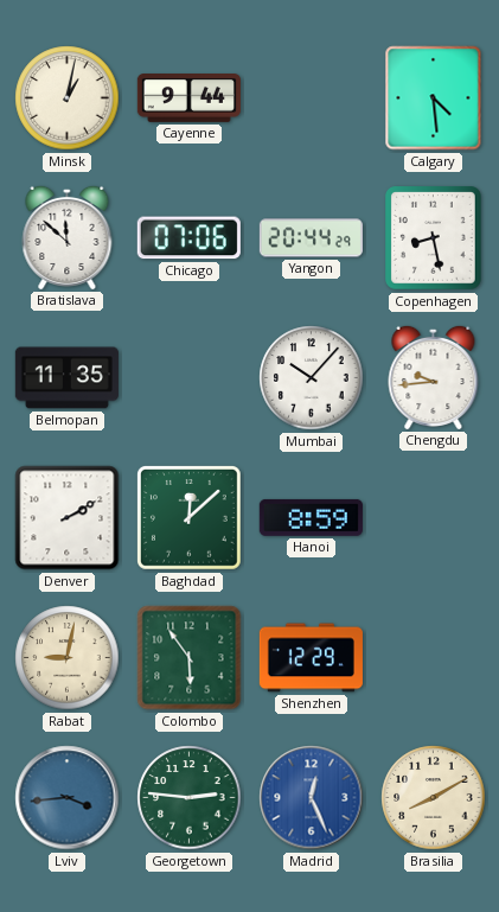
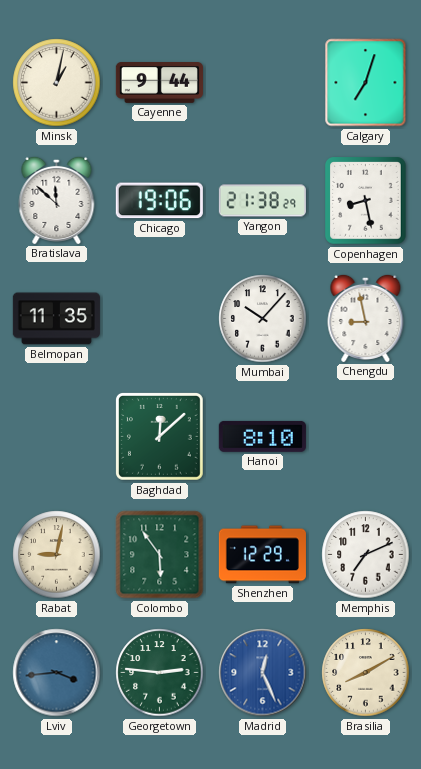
Calgary: 4:29 -> 7:03
Chicago: 07:06 -> 19:06
Yangon: 20:44 -> 21:38
Chengdu: 9:44 -> 8:58
Denver: 2:10 -> none
Hanoi: 8:59 -> 8:10
Memphis: none -> 7:11
